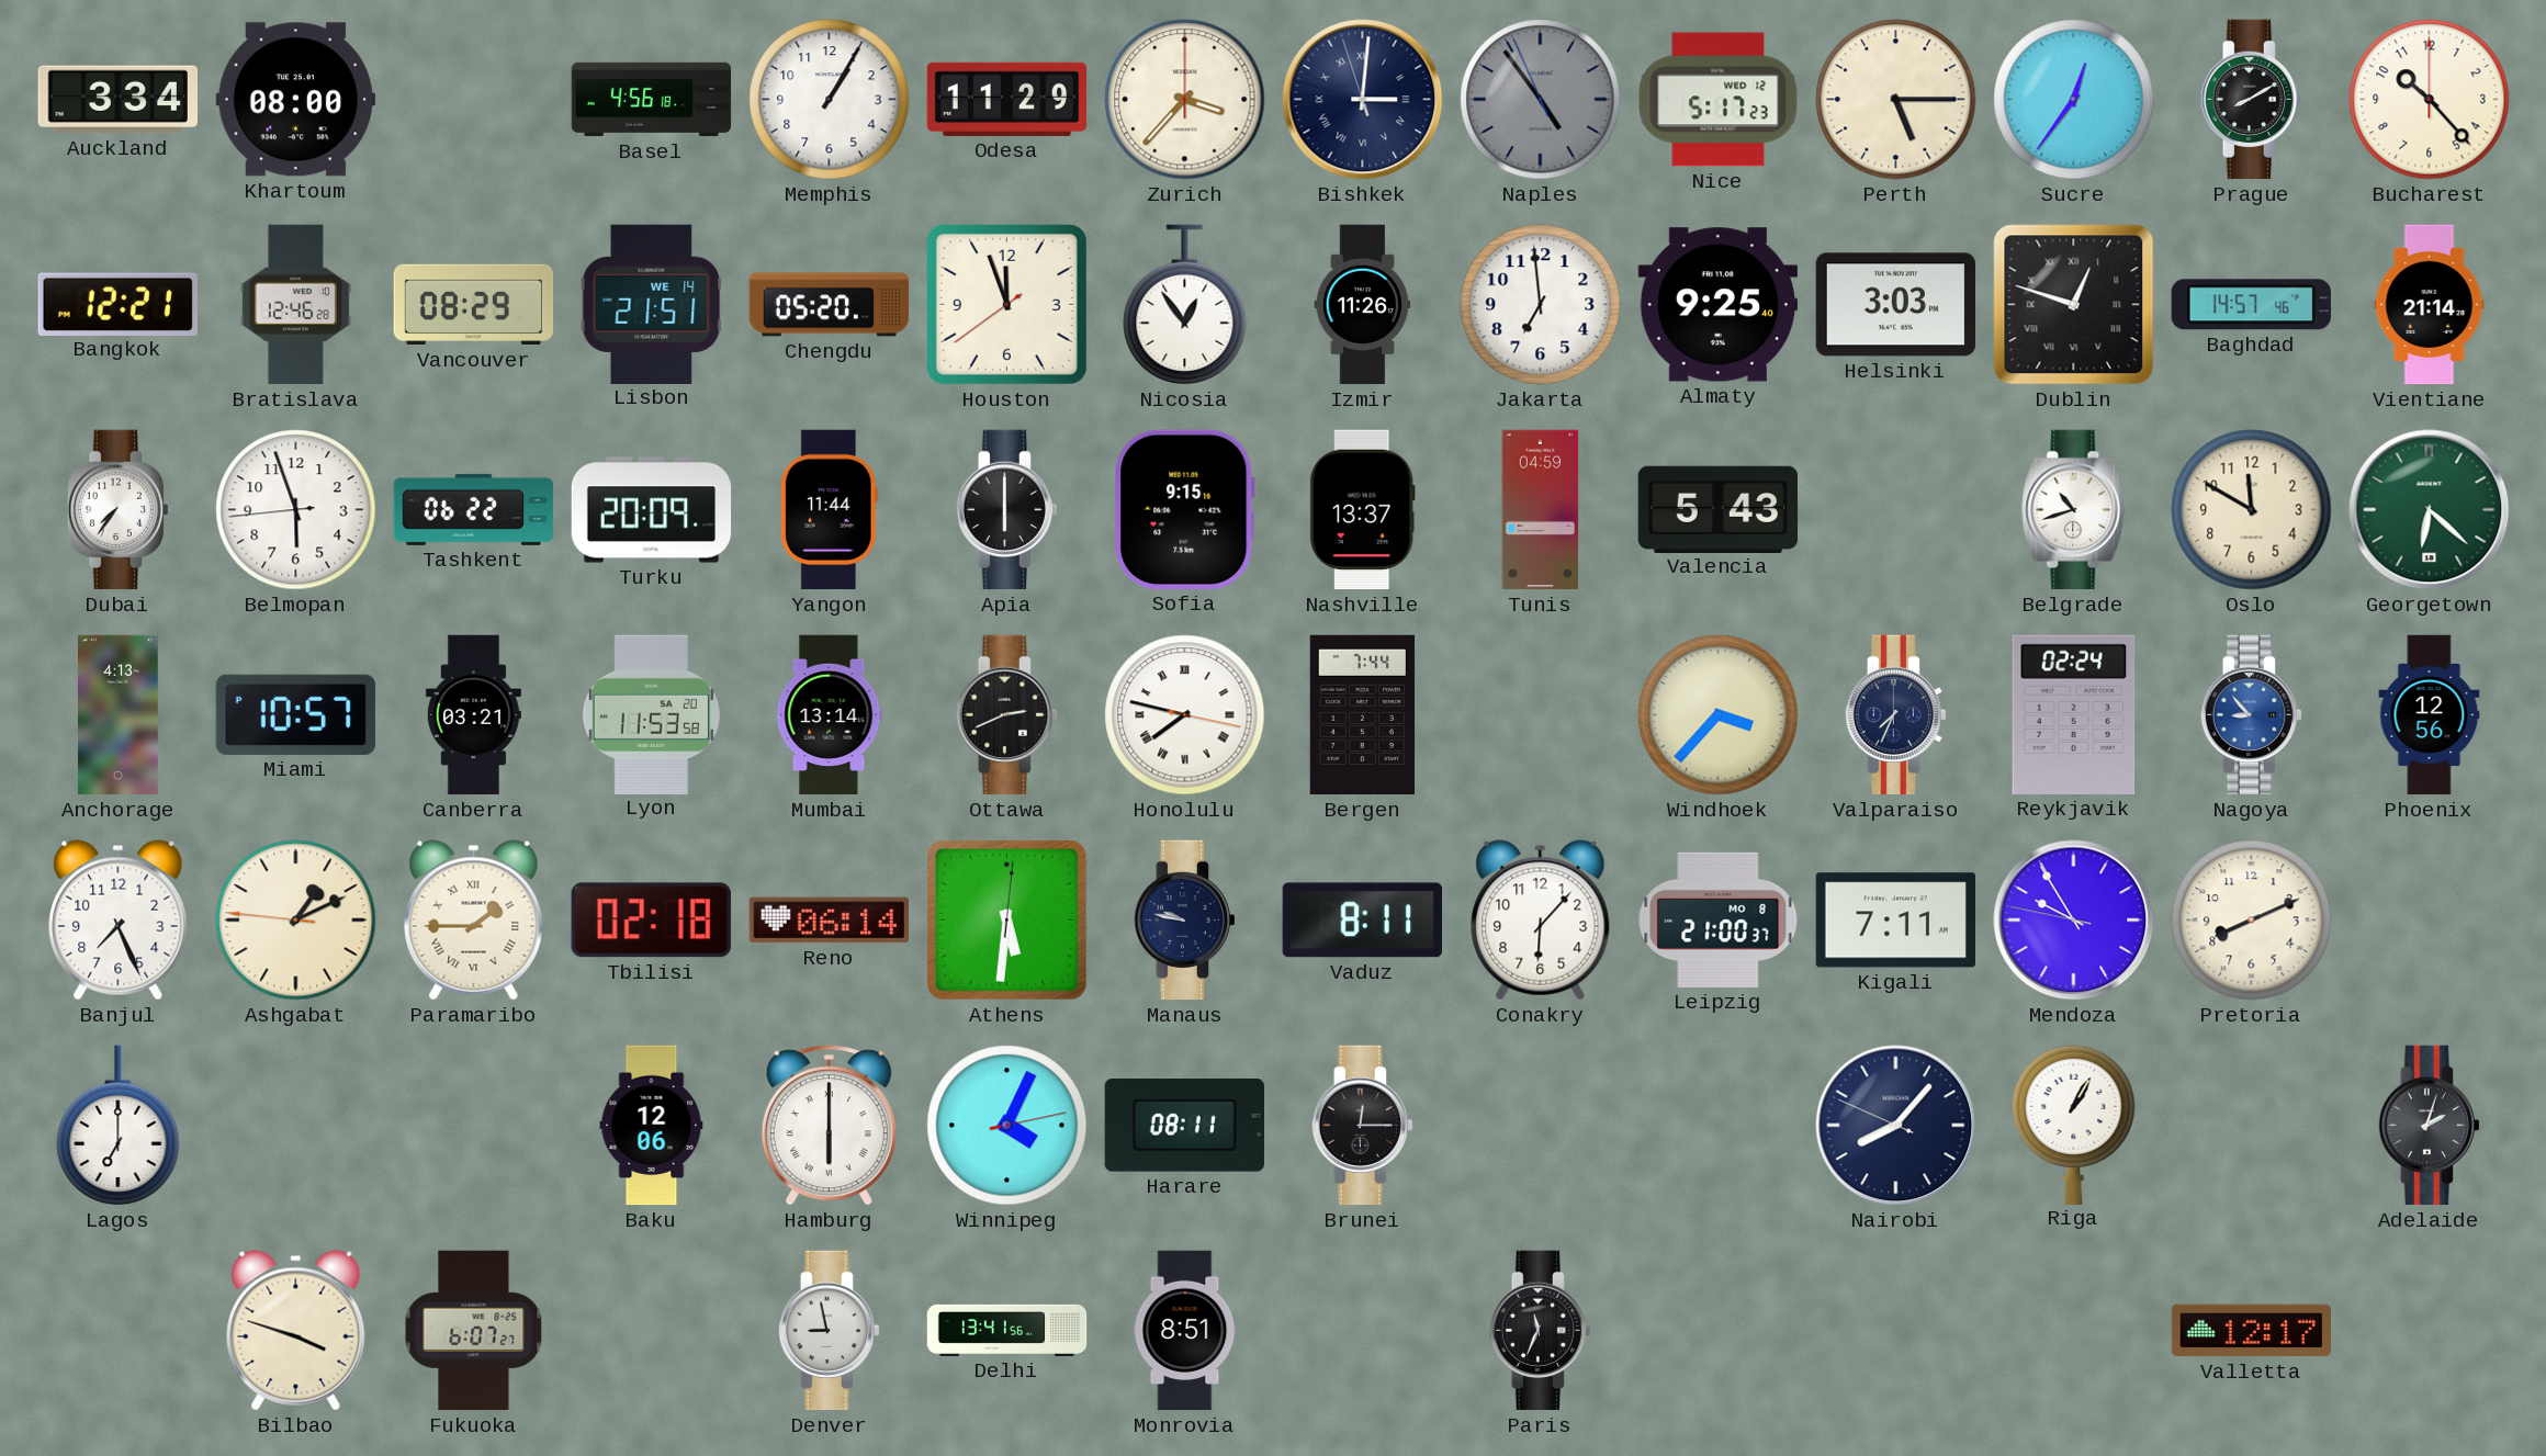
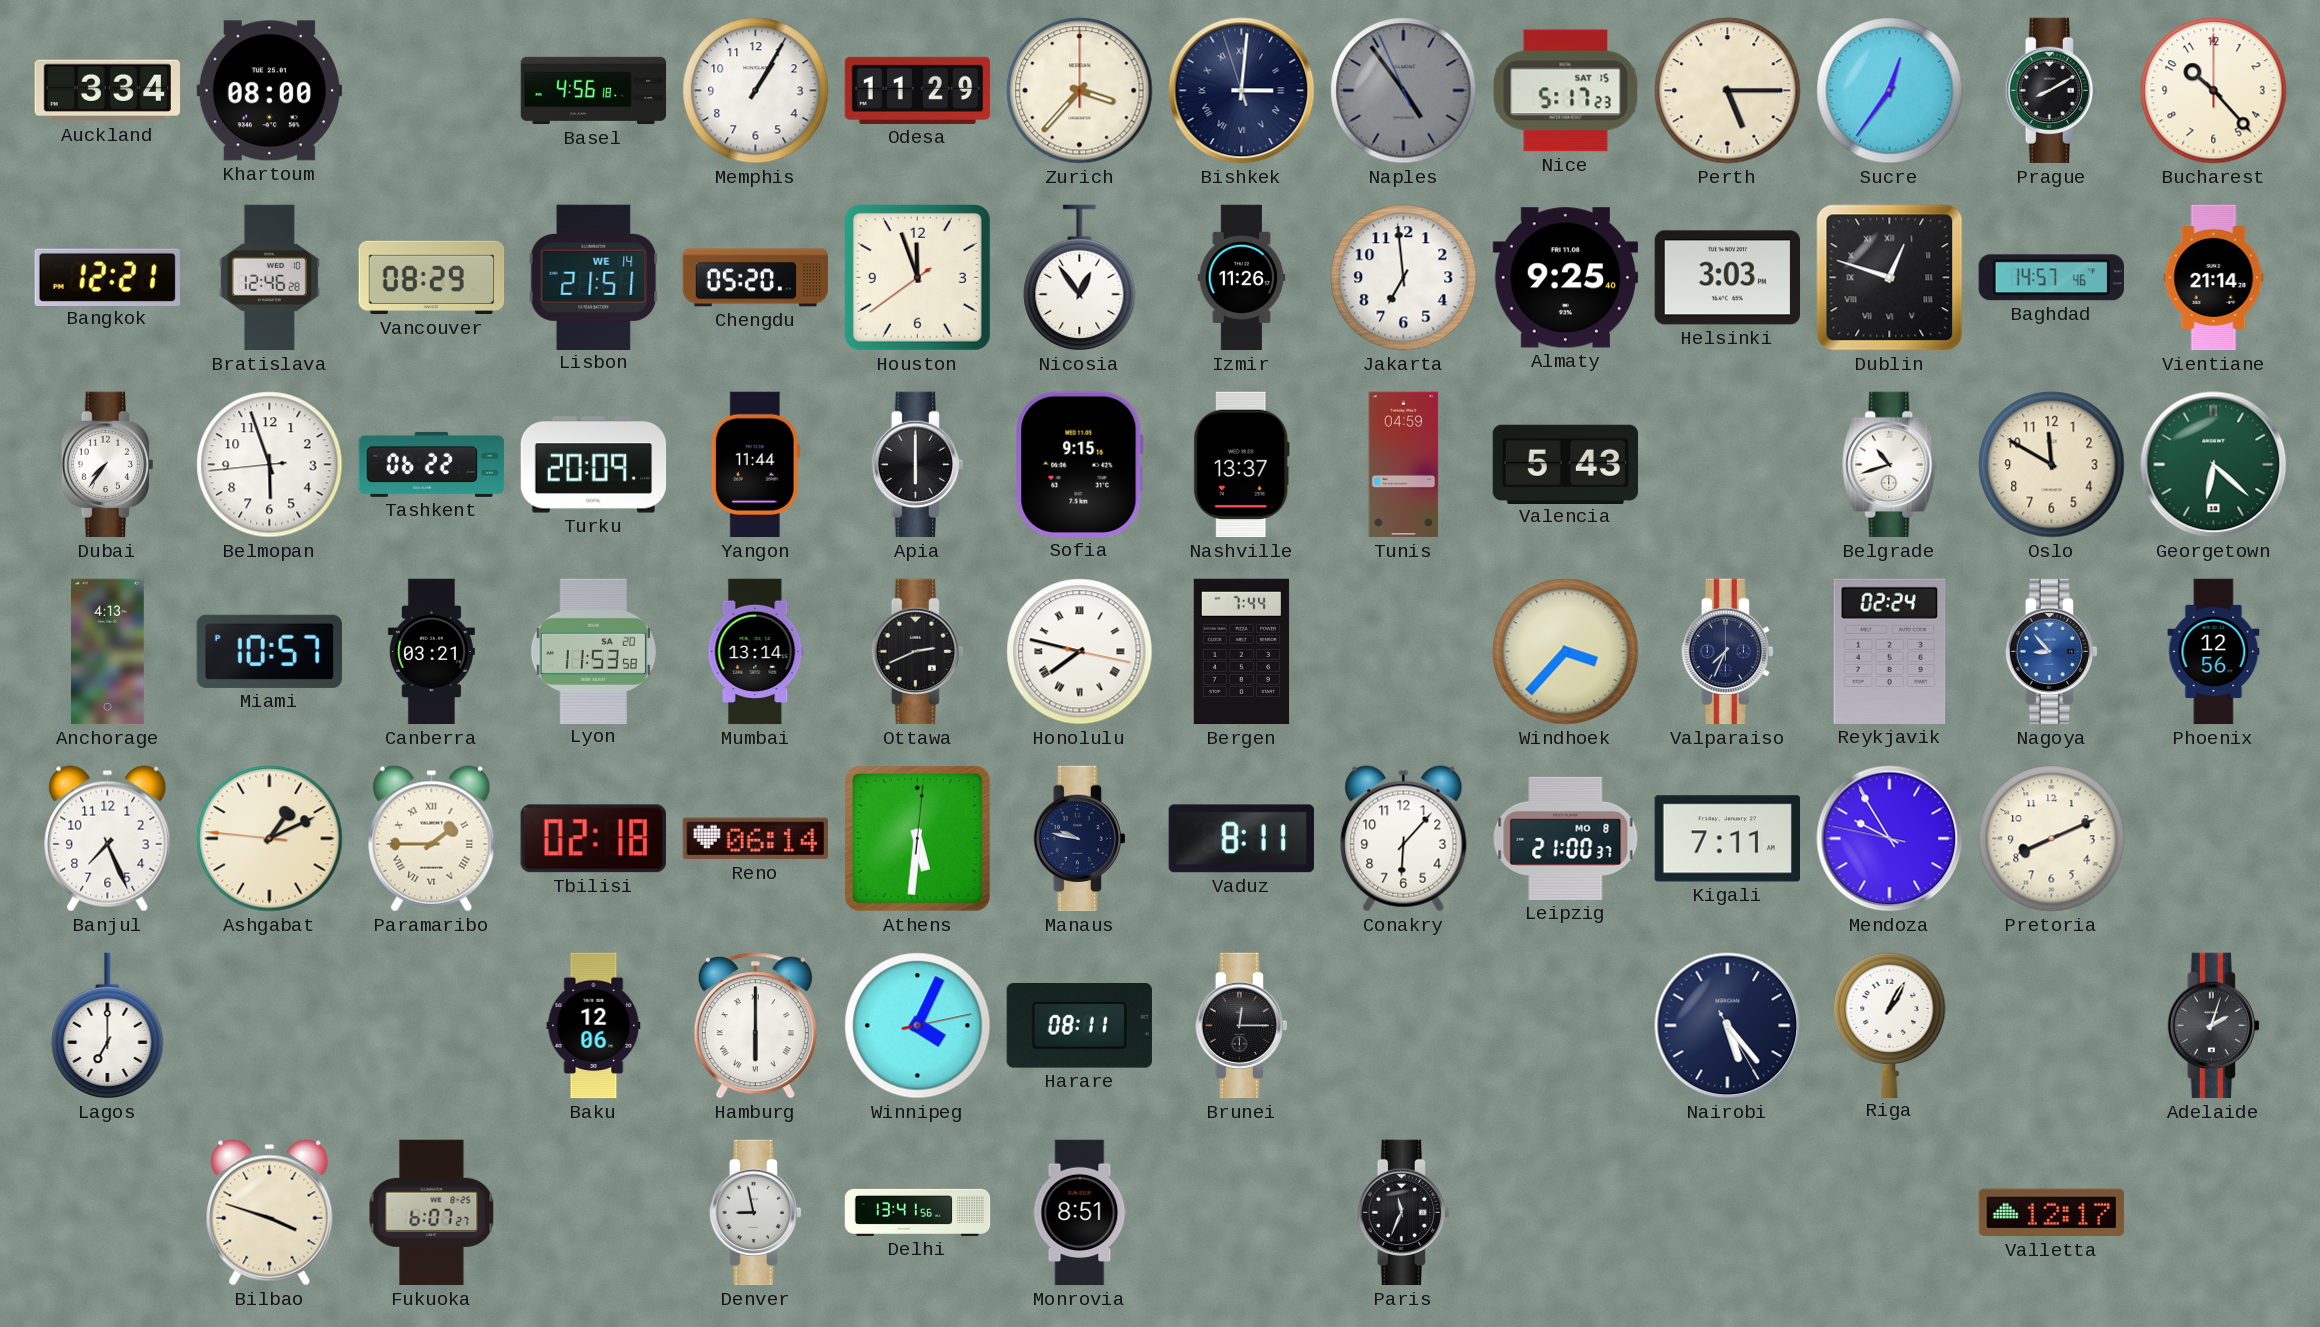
Nice date: WED 12 -> SAT 15
Nairobi: 8:06 -> 5:23
